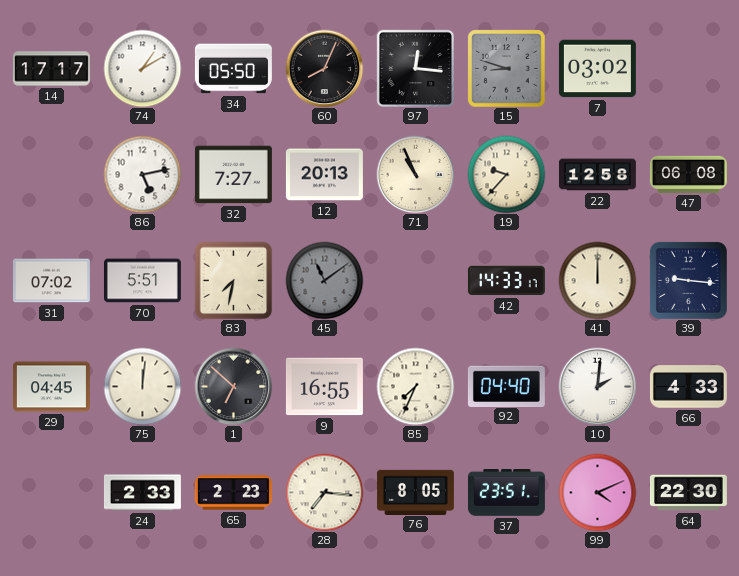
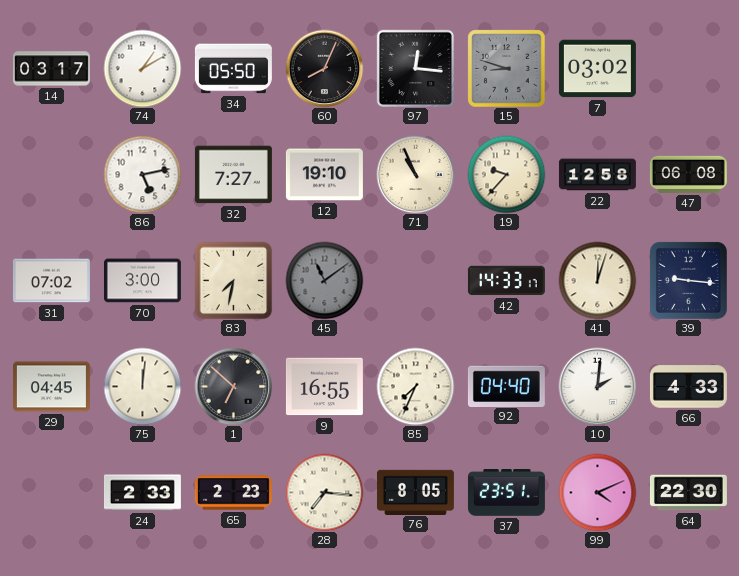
14: 17:17 -> 03:17
12: 20:13 -> 19:10
70: 5:51 -> 3:00
41: 12:00 -> 12:03
